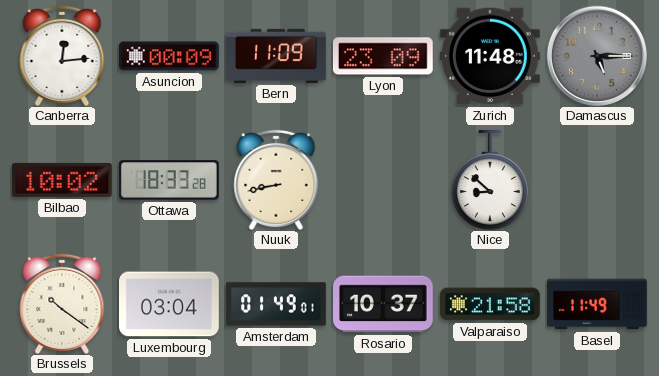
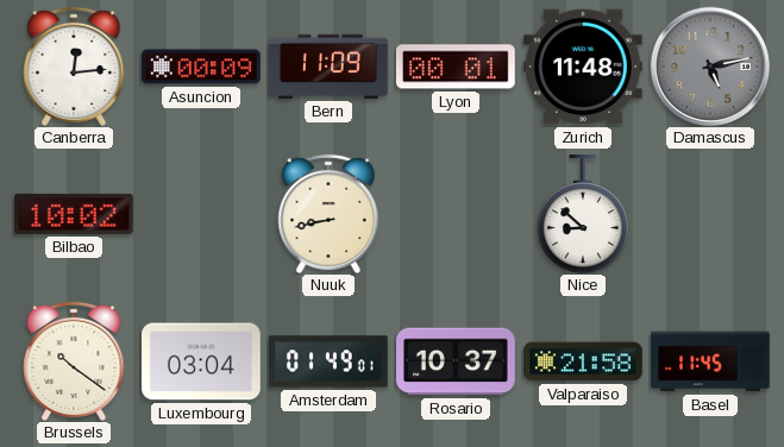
Lyon: 23:09 -> 00:01
Damascus: 5:15 -> 5:13
Ottawa: 18:33 -> none
Basel: 11:49 -> 11:45
